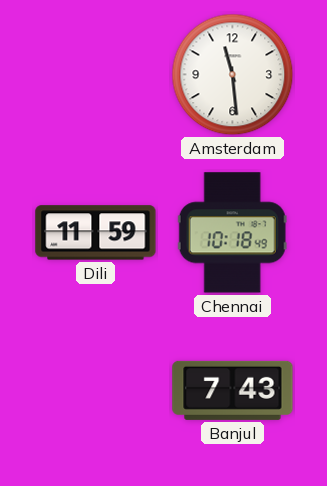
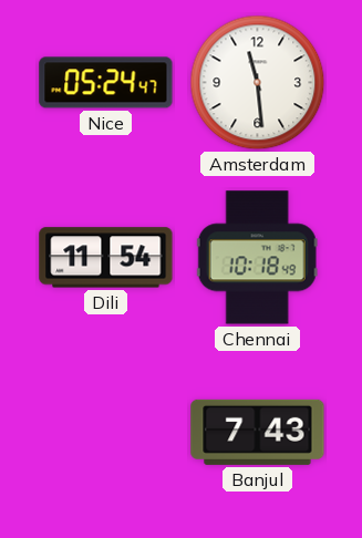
Nice: none -> 05:24
Dili: 11:59 -> 11:54
